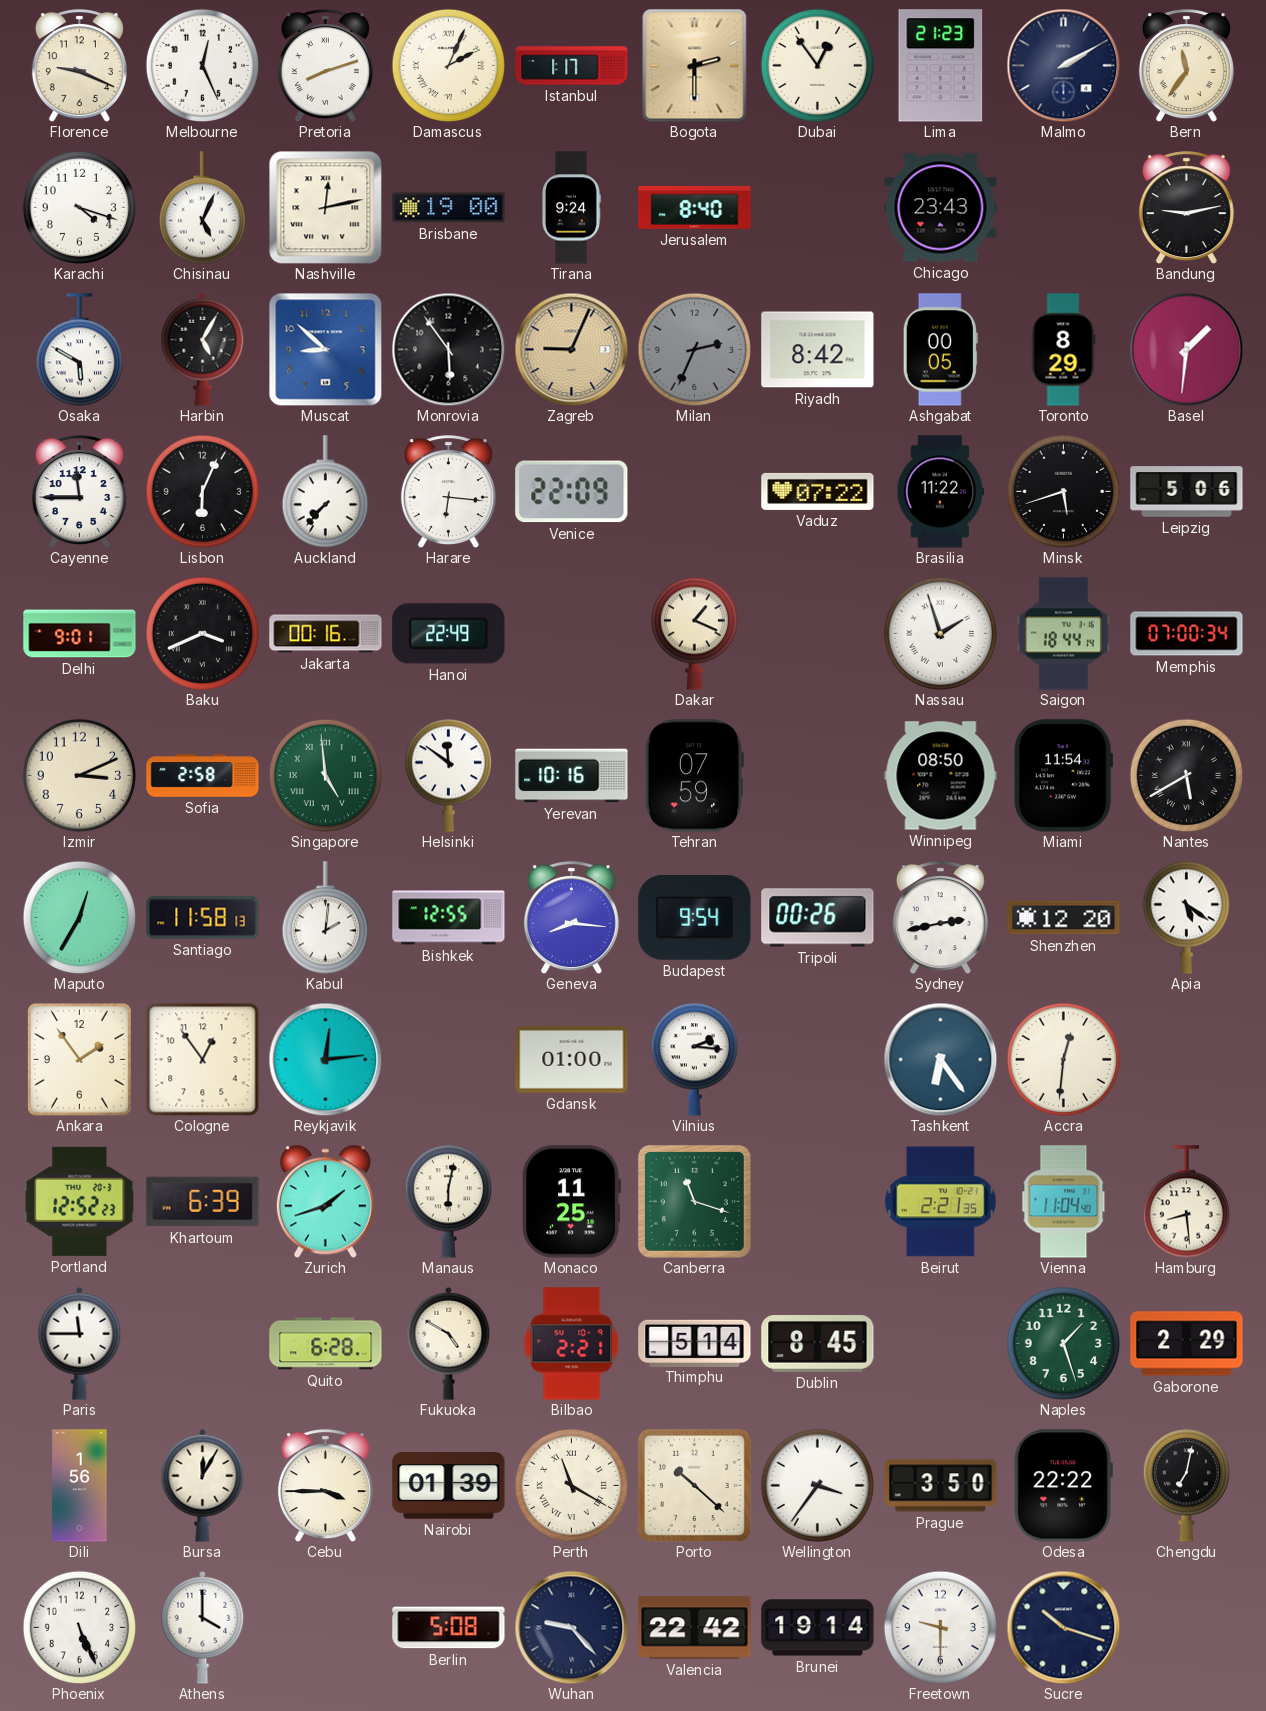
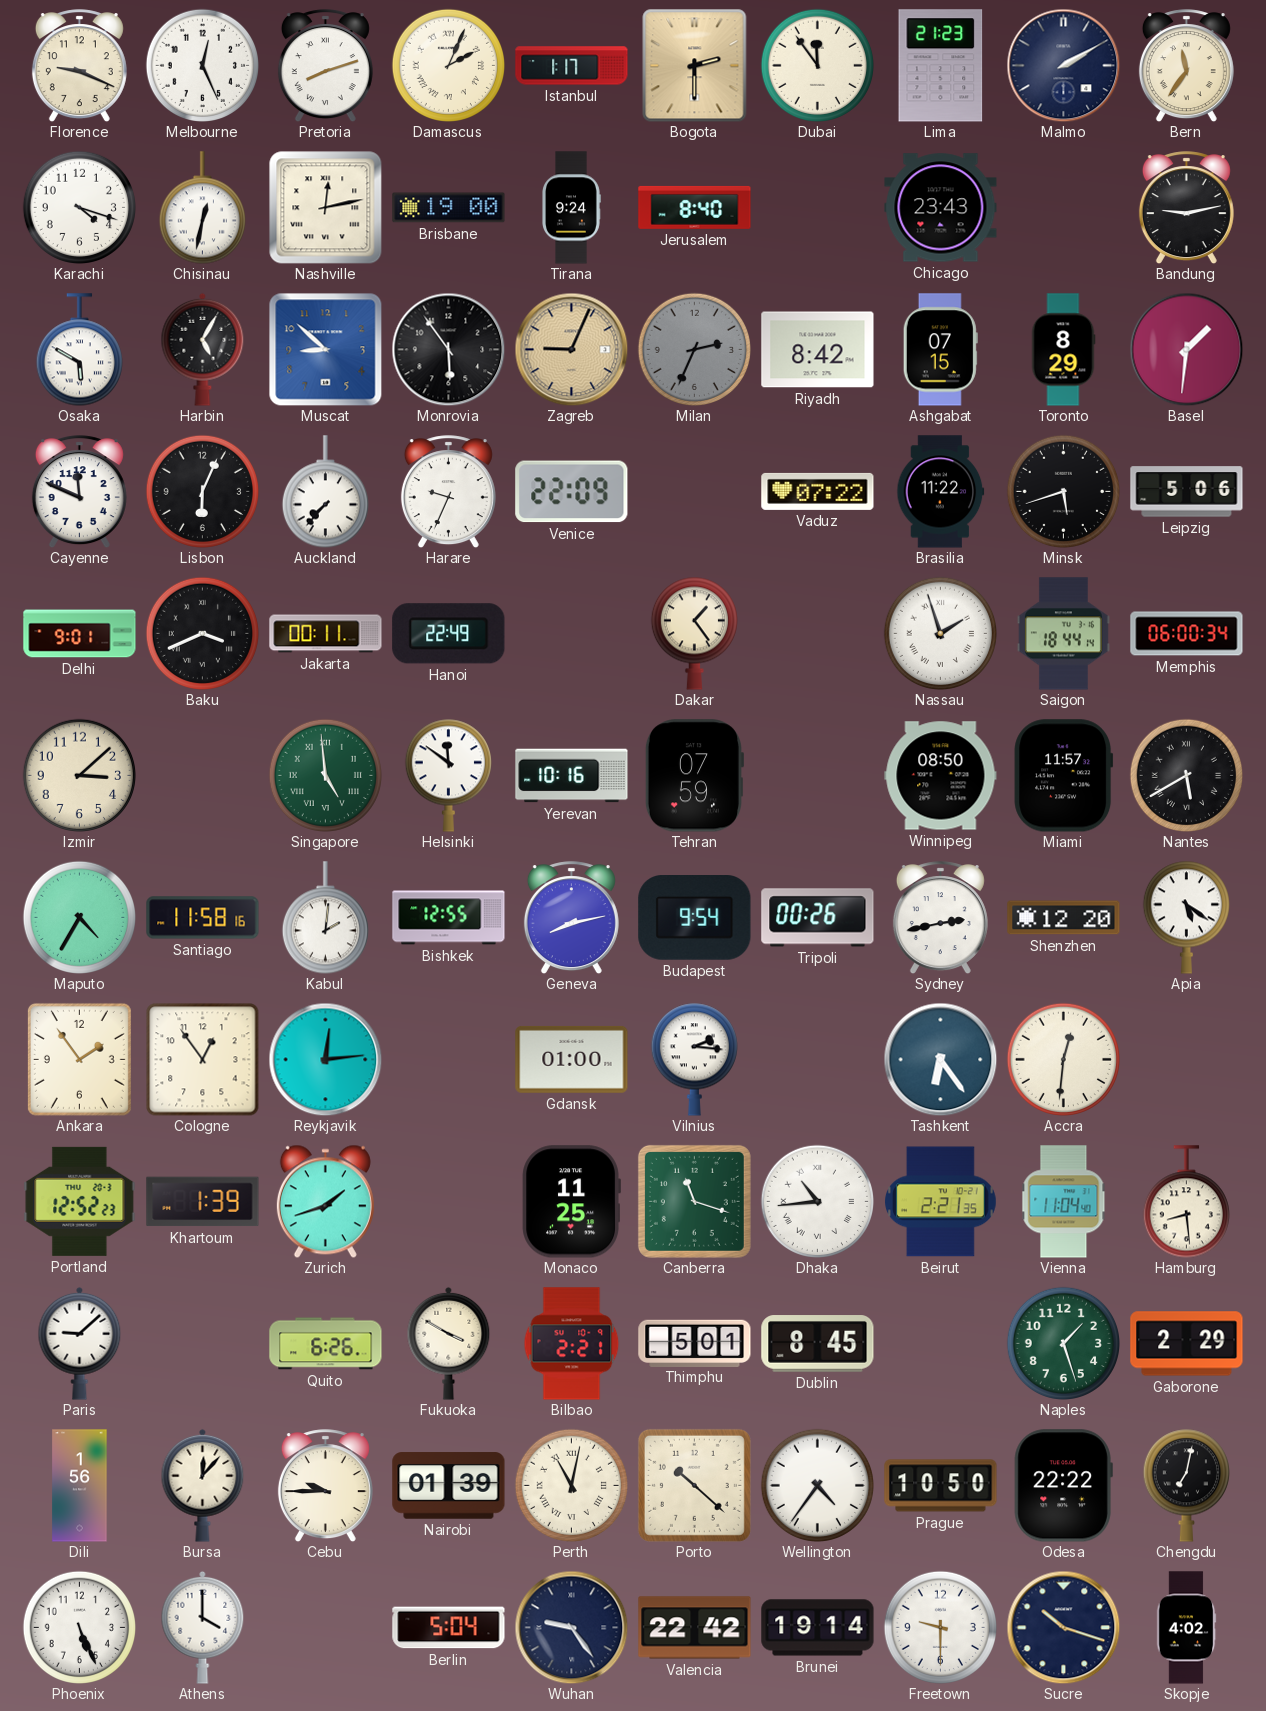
Dubai: 12:54 -> 11:54
Chisinau: 5:04 -> 12:32
Ashgabat: 00:05 -> 07:15
Cayenne: 11:45 -> 11:49
Harare: 6:16 -> 9:34
Jakarta: 00:16 -> 00:11
Dakar: 1:19 -> 1:24
Memphis: 07:00 -> 06:00
Izmir: 3:11 -> 3:08
Sofia: 2:58 -> none
Miami: 11:54 -> 11:57
Maputo: 12:35 -> 4:35
Santiago: 11:58:13 -> 11:58:16
Geneva: 8:16 -> 8:13
Khartoum: 6:39 -> 1:39
Manaus: 6:02 -> none
Dhaka: none -> 10:44
Paris: 11:45 -> 9:08
Quito: 6:28 -> 6:26
Fukuoka: 4:50 -> 3:50
Thimphu: 5:14 -> 5:01
Bursa: 12:05 -> 12:07
Cebu: 3:45 -> 9:45
Perth: 11:20 -> 11:02
Wellington: 3:36 -> 4:36
Prague: 3:50 -> 10:50
Berlin: 5:08 -> 5:04
Wuhan: 9:23 -> 9:24
Skopje: none -> 4:02
